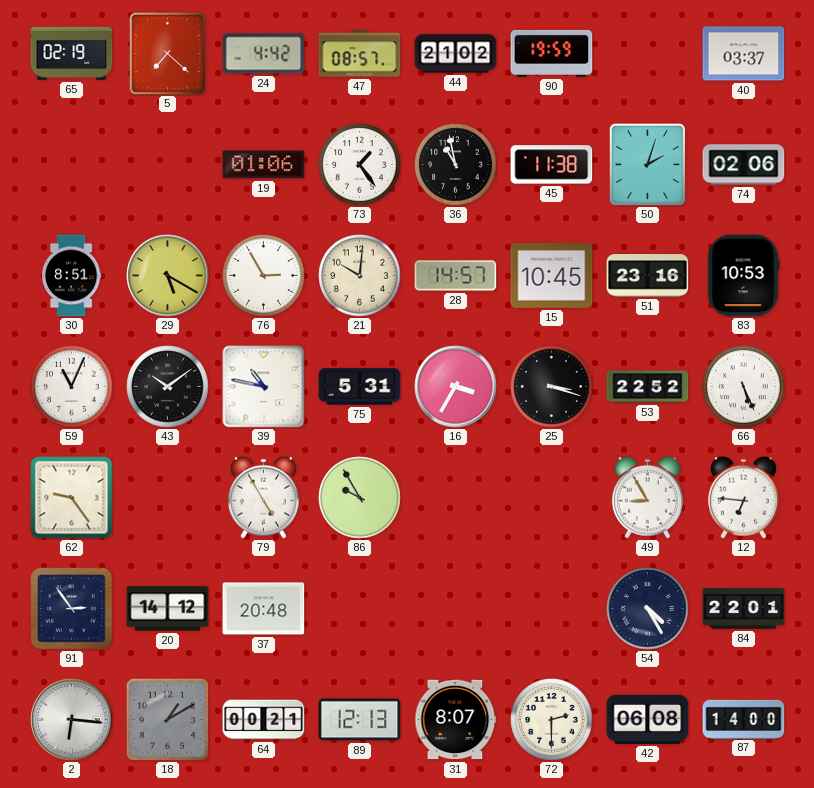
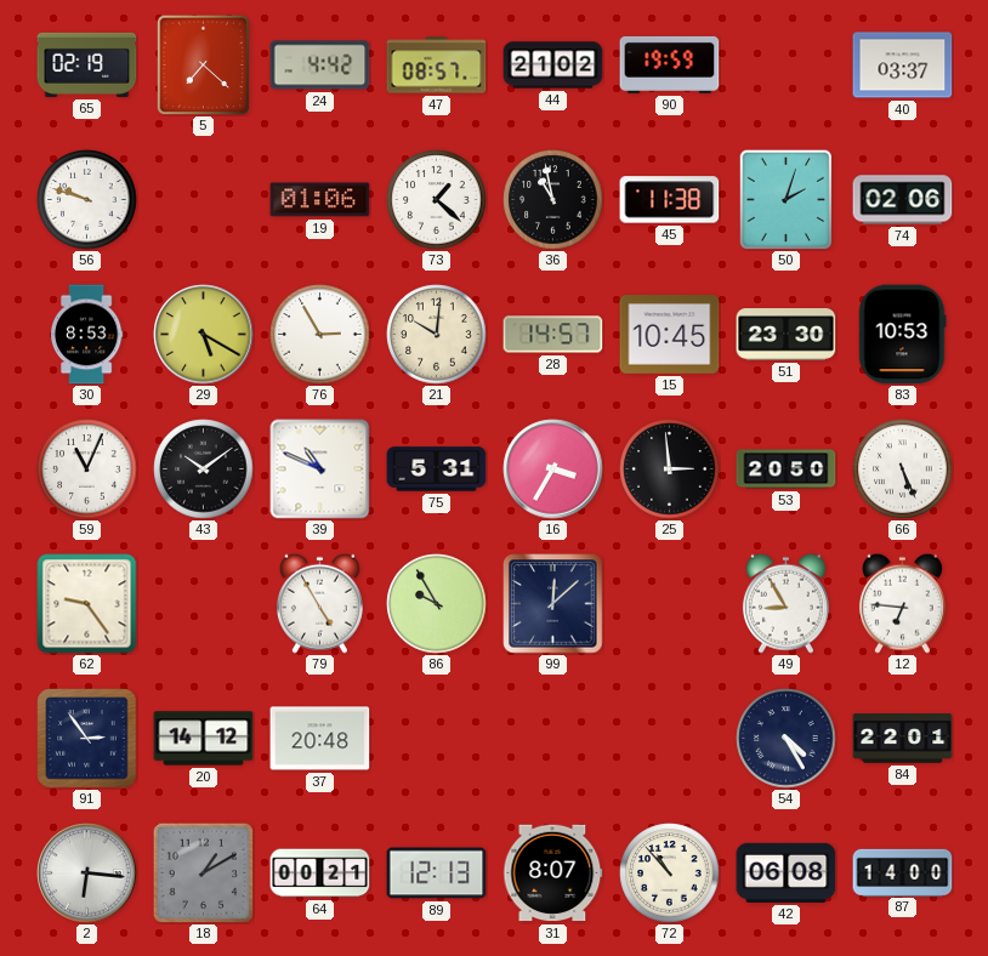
56: none -> 9:48
73: 1:24 -> 1:22
30: 8:51 -> 8:53
51: 23:16 -> 23:30
39: 10:47 -> 10:49
25: 3:18 -> 2:59
53: 22:52 -> 20:50
99: none -> 12:08
72: 2:30 -> 10:53
